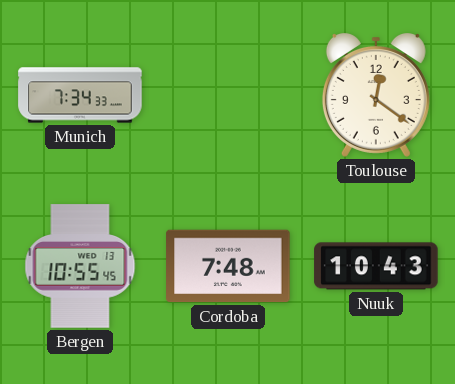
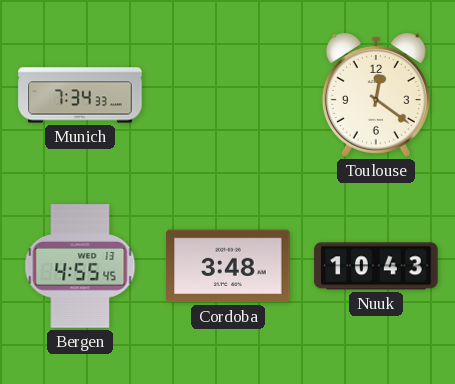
Bergen: 10:55 -> 4:55
Cordoba: 7:48 -> 3:48
